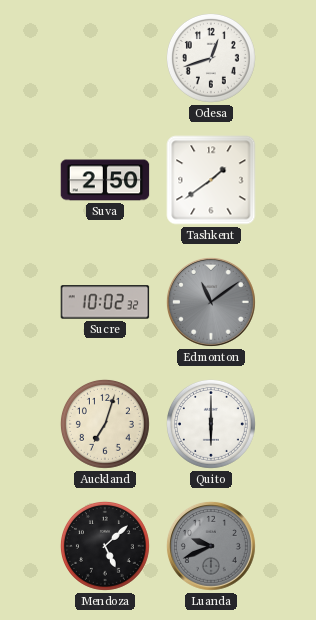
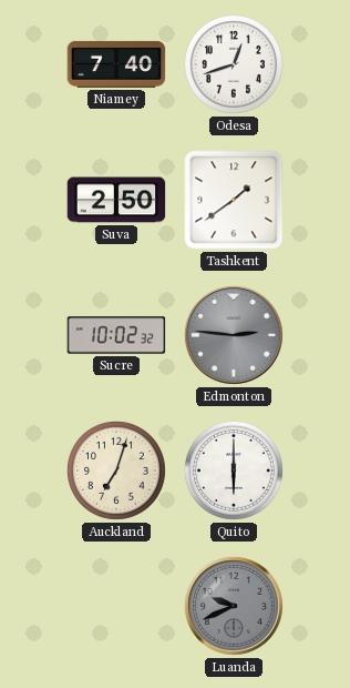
Niamey: none -> 7:40
Edmonton: 11:09 -> 2:46
Mendoza: 5:08 -> none
